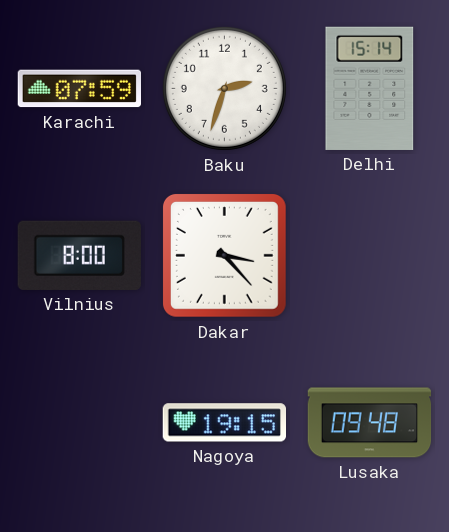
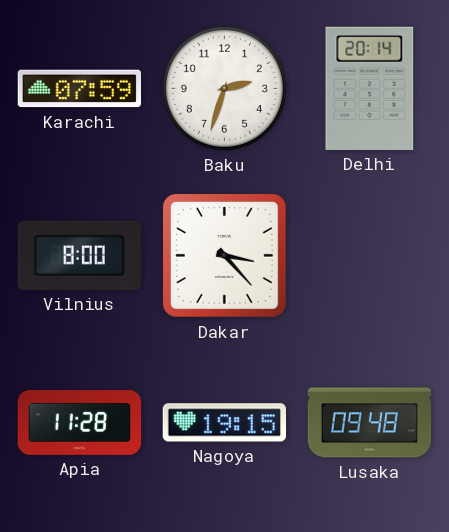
Delhi: 15:14 -> 20:14
Apia: none -> 11:28
